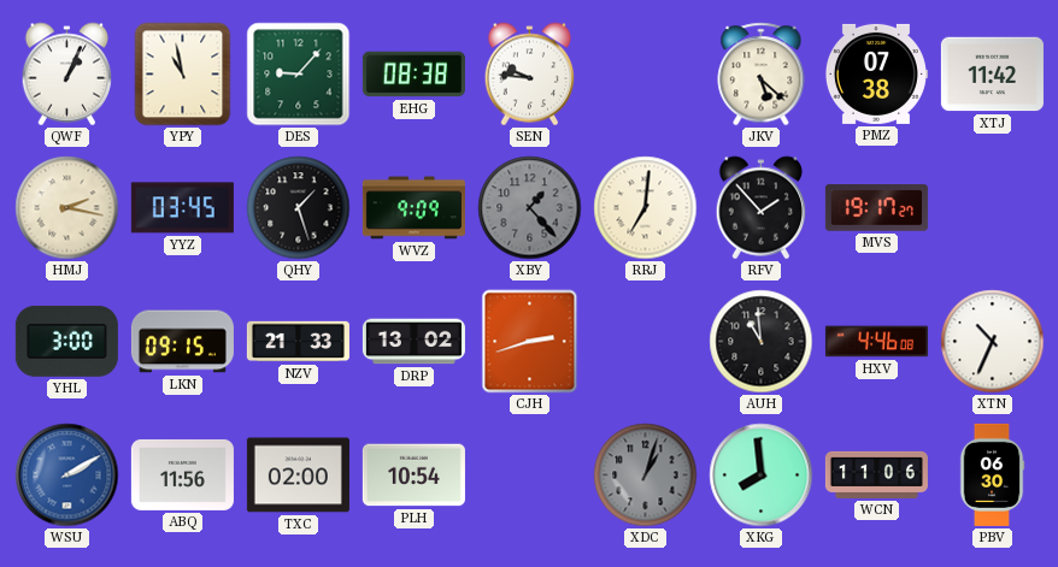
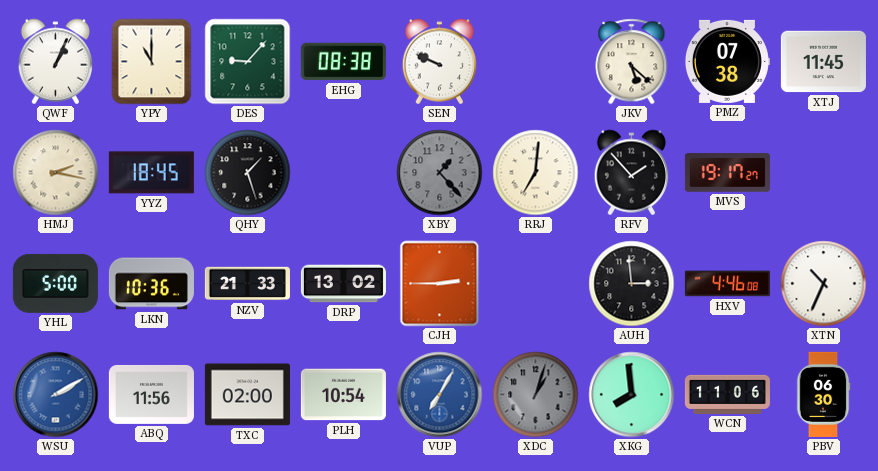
YPY: 10:58 -> 11:00
SEN: 9:46 -> 9:49
XTJ: 11:42 -> 11:45
YYZ: 03:45 -> 18:45
WVZ: 9:09 -> none
YHL: 3:00 -> 5:00
LKN: 09:15 -> 10:36
CJH: 2:42 -> 2:45
AUH: 10:59 -> 2:59
VUP: none -> 7:05
